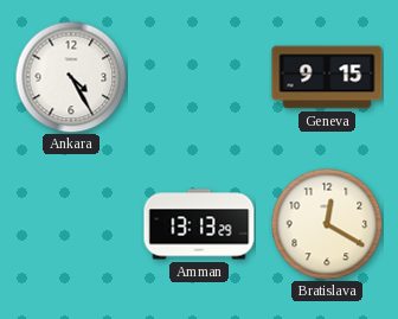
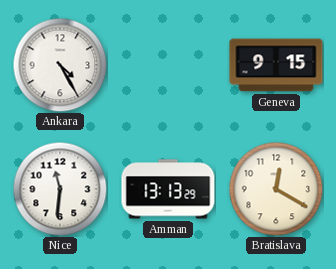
Nice: none -> 11:31
